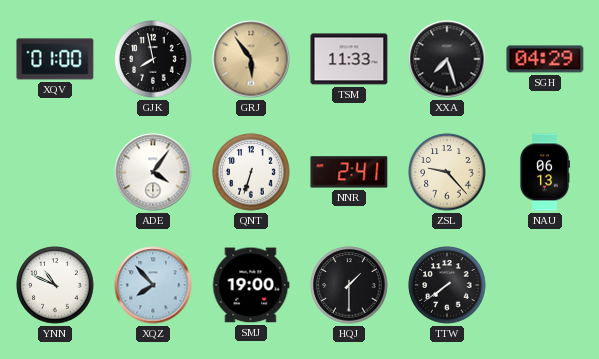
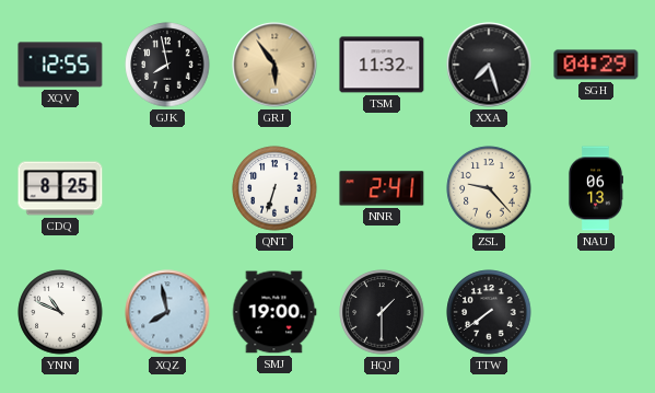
XQV: 01:00 -> 12:55
TSM: 11:33 -> 11:32
CDQ: none -> 8:25
ADE: 4:06 -> none
XQZ: 7:53 -> 7:58
